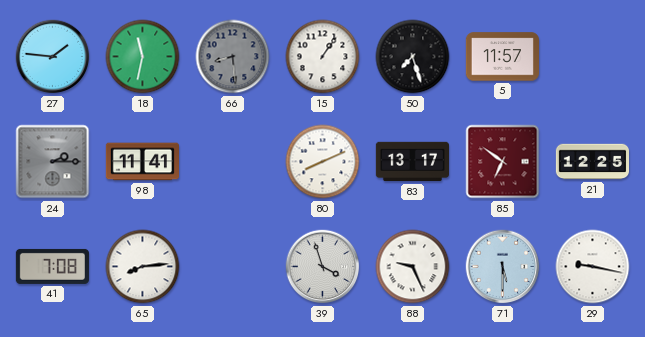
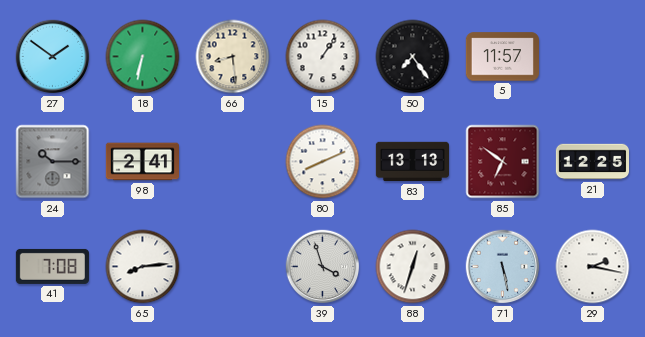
27: 1:46 -> 1:51
18: 11:32 -> 6:32
66 dial: grey -> cream
50: 7:27 -> 7:24
24: 2:15 -> 10:15
98: 11:41 -> 2:41
83: 13:17 -> 13:13
88: 9:26 -> 12:33
71: 5:30 -> 5:28
29: 9:17 -> 2:17
